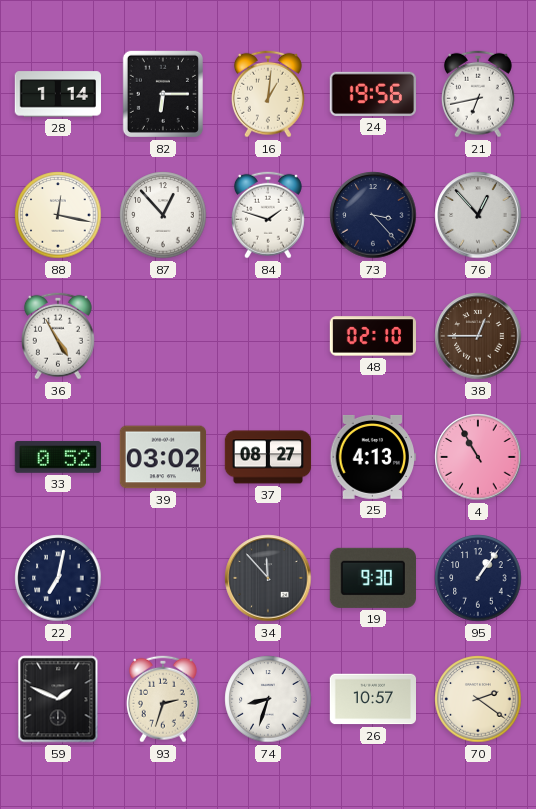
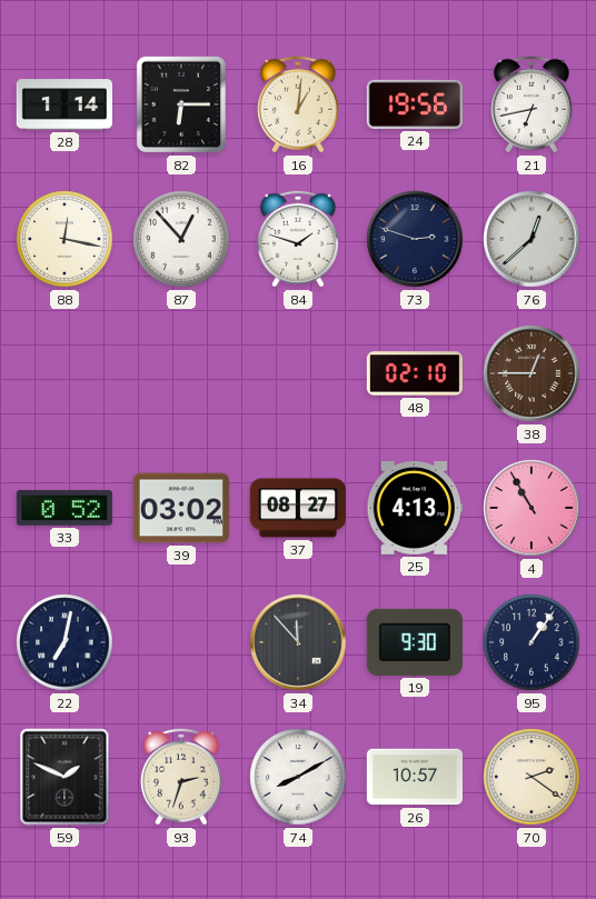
73: 3:23 -> 2:48
76: 12:53 -> 12:38
36: 4:55 -> none
74: 8:33 -> 8:10
